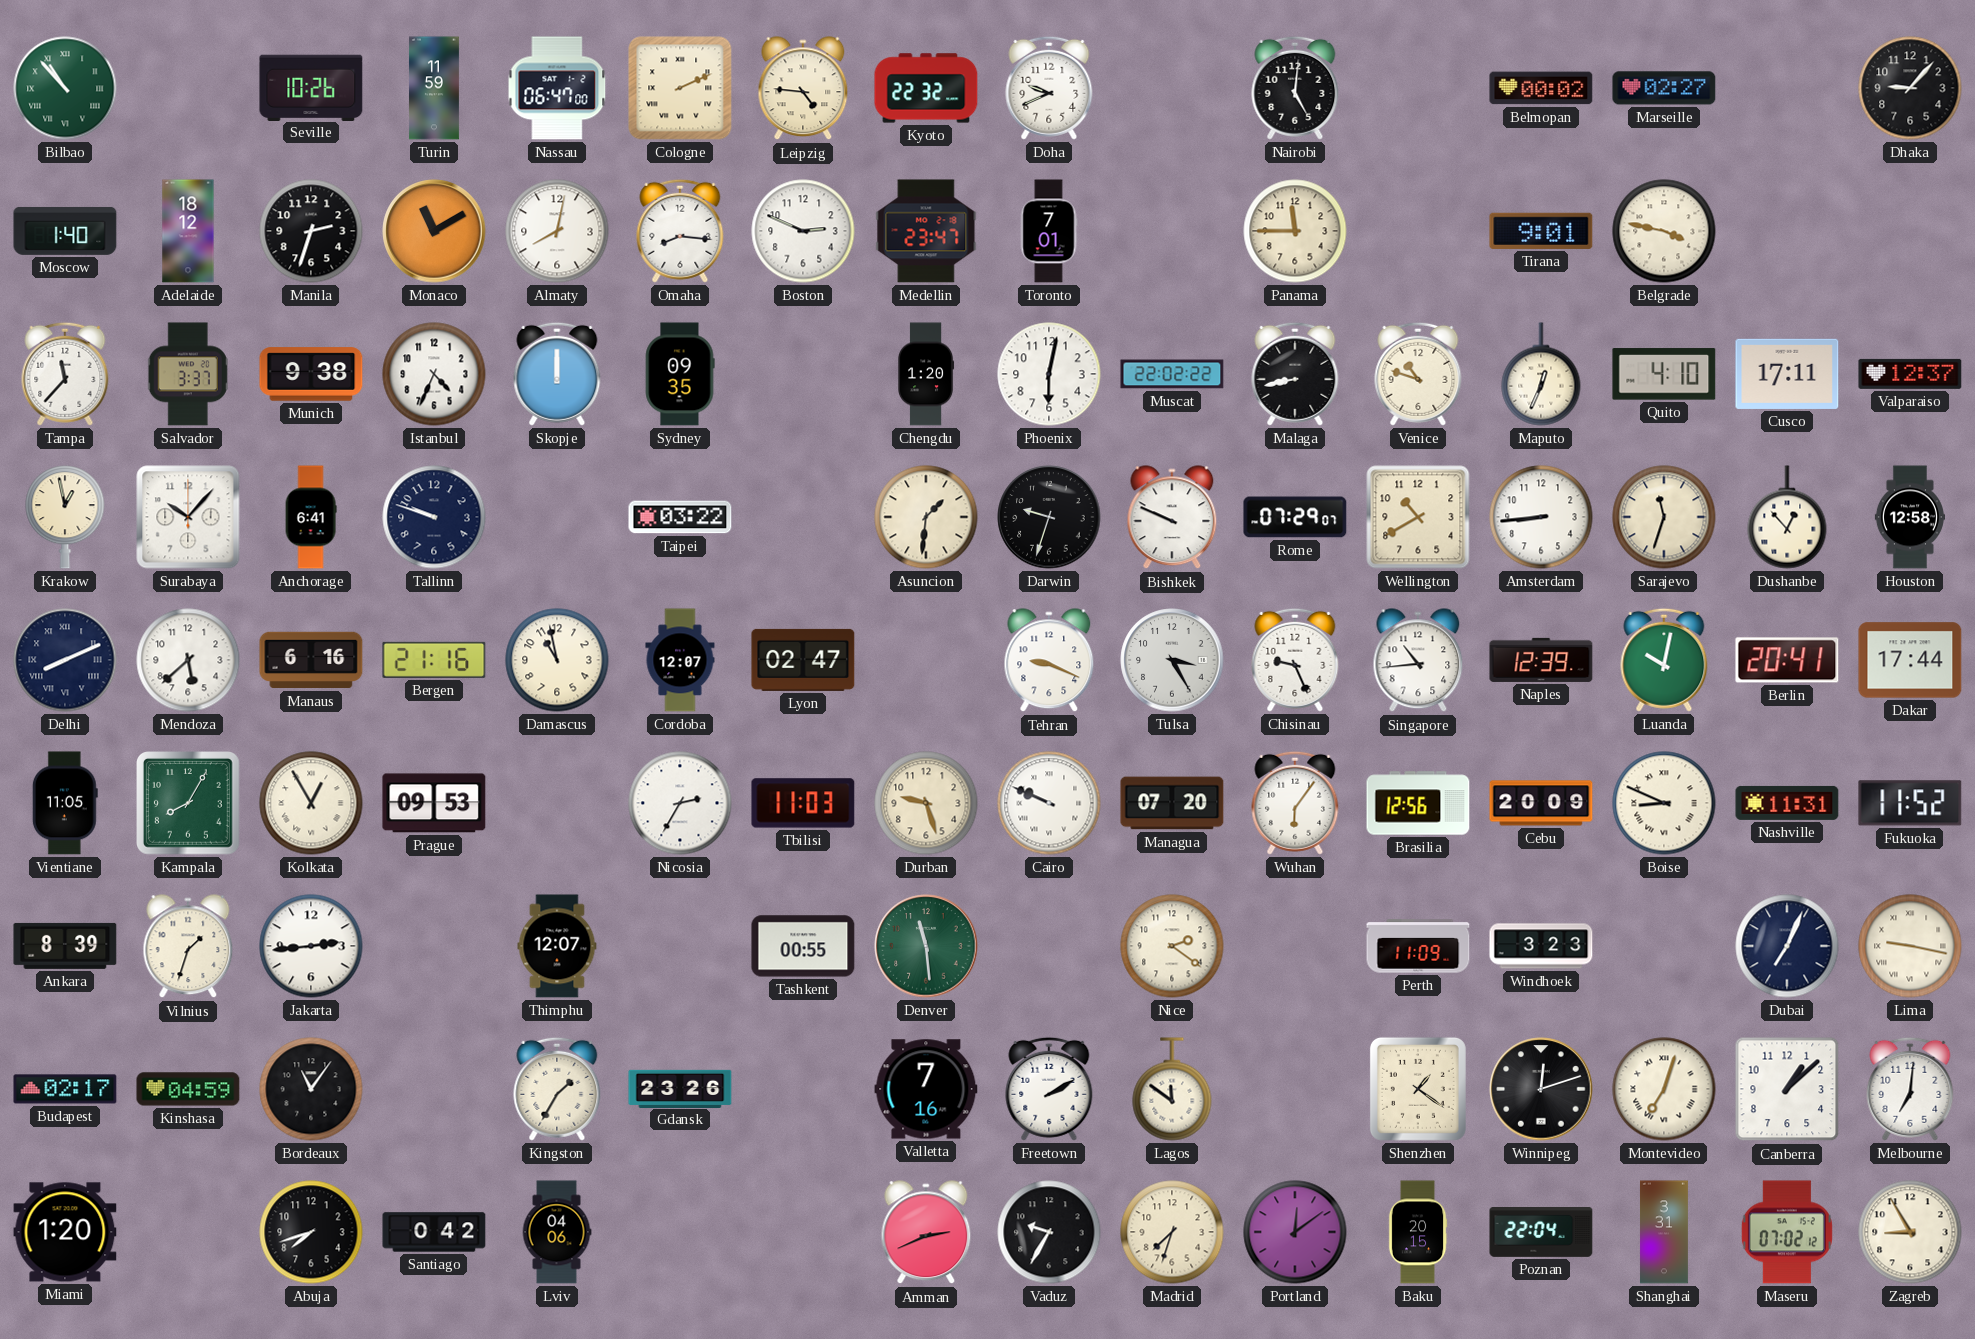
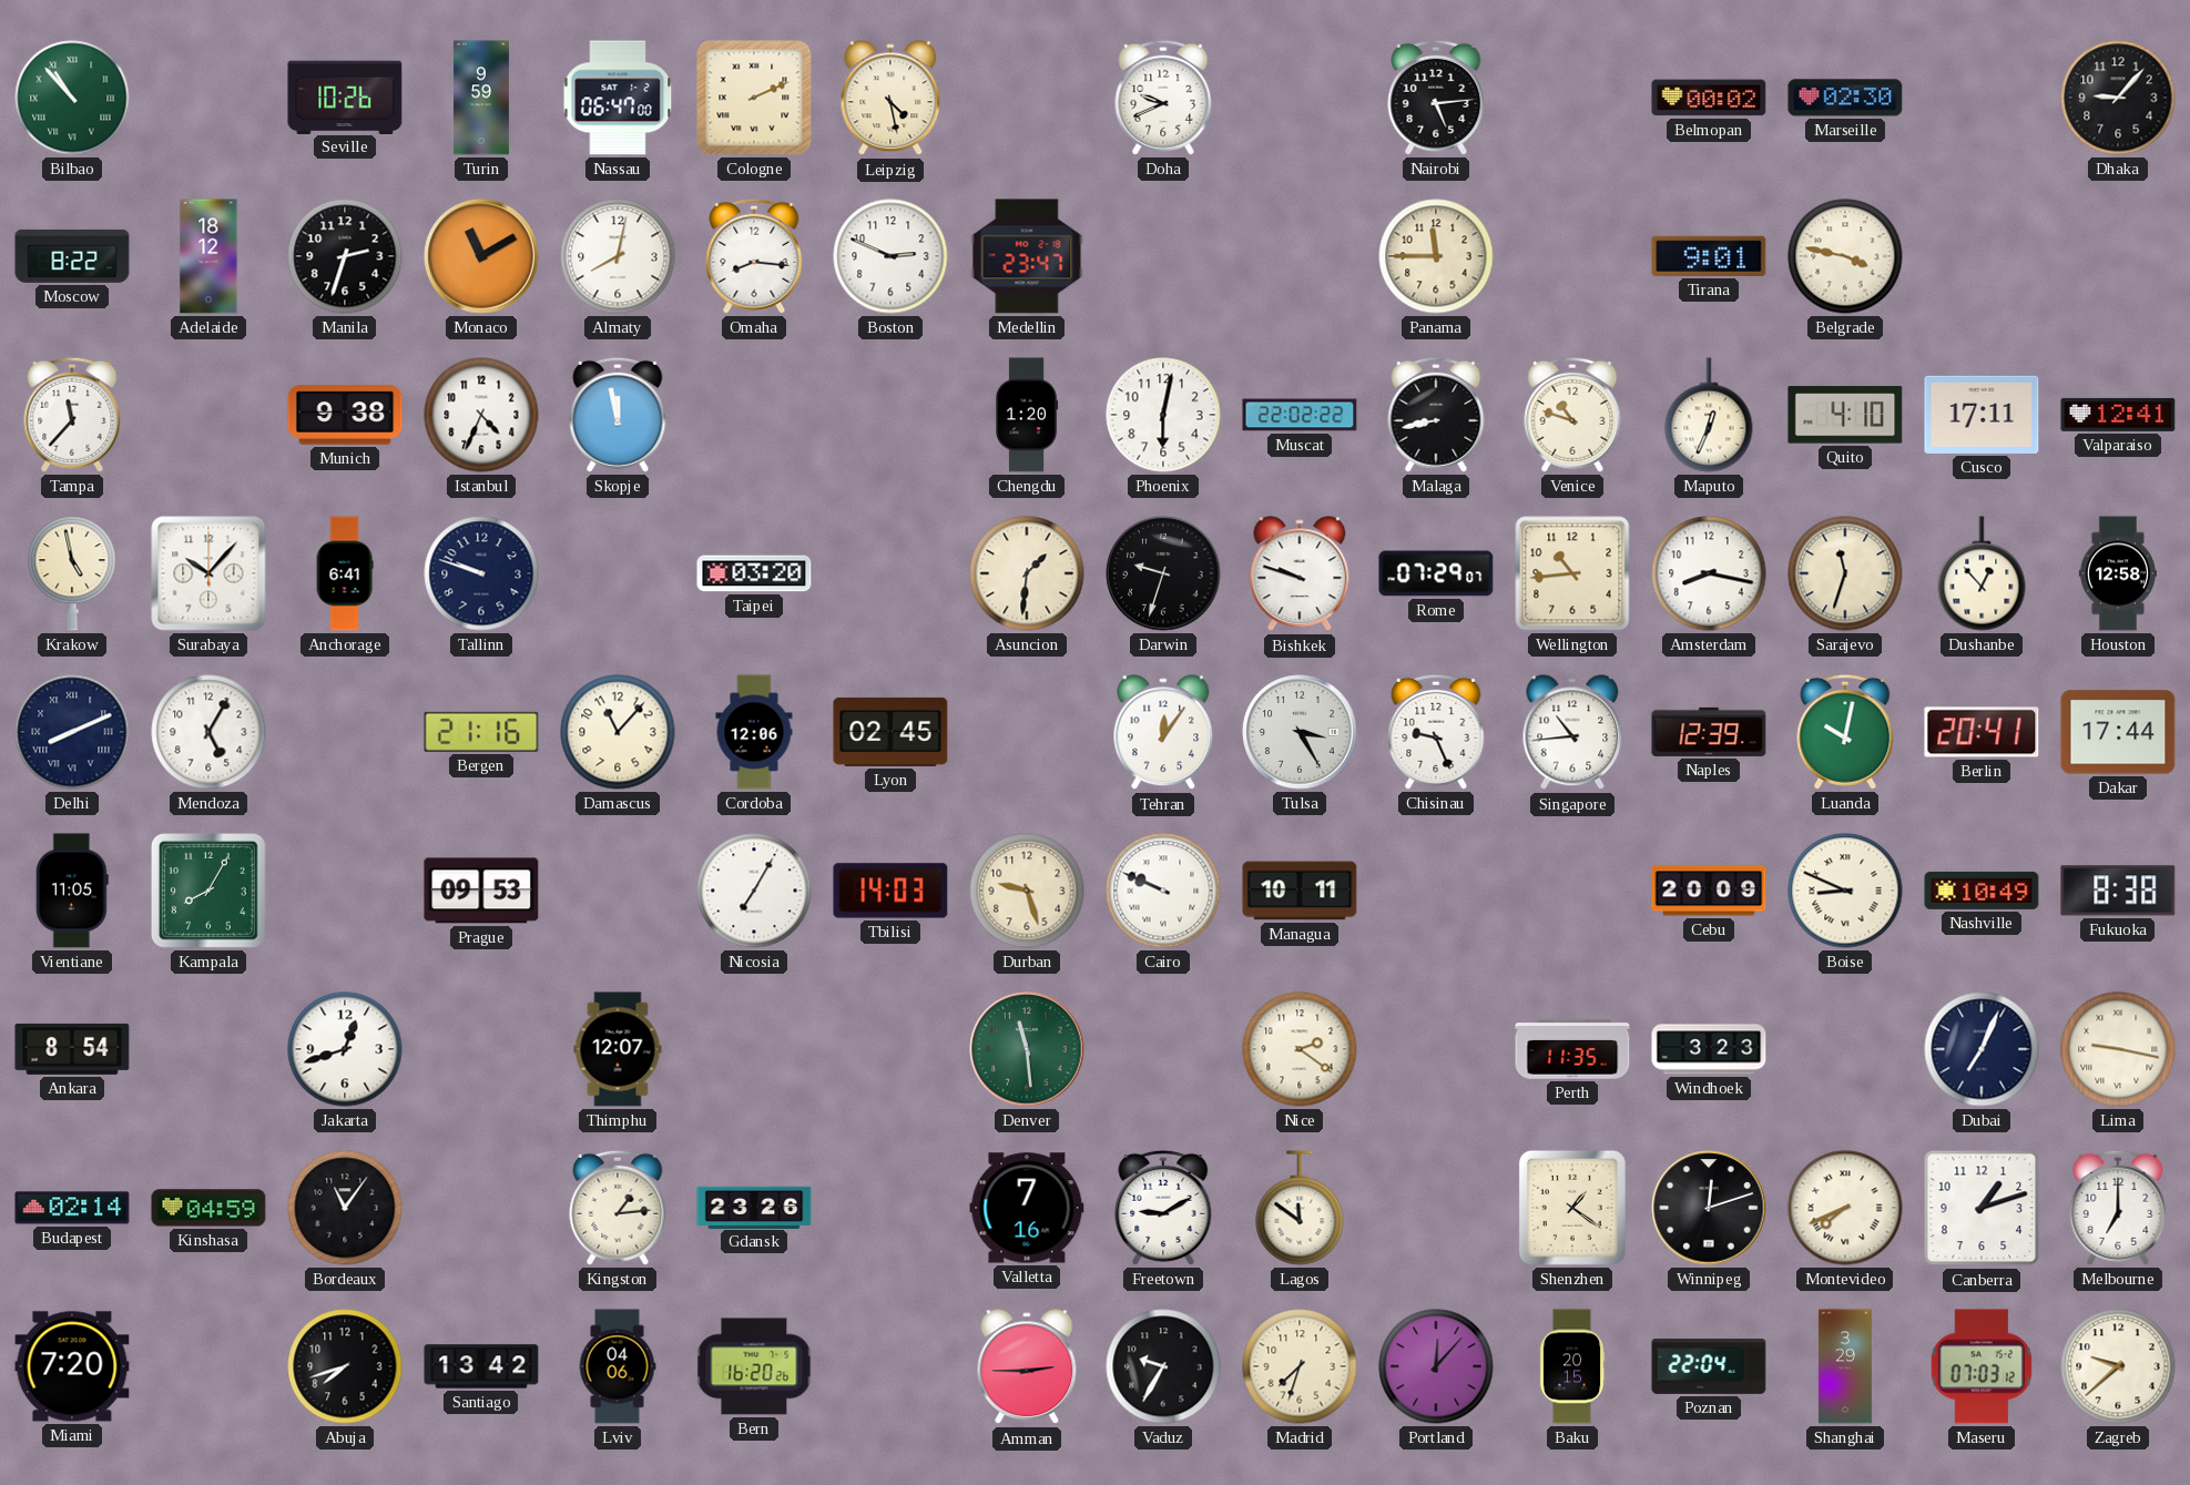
Turin: 11:59 -> 9:59
Leipzig: 4:46 -> 4:28
Kyoto: 22:32 -> none
Nairobi: 5:01 -> 5:14
Marseille: 02:27 -> 02:30
Moscow: 1:40 -> 8:22
Toronto: 7:01 -> none
Salvador: 3:37 -> none
Skopje: 12:00 -> 11:58
Sydney: 09:35 -> none
Valparaiso: 12:37 -> 12:41
Krakow: 12:58 -> 4:58
Taipei: 03:22 -> 03:20
Bishkek: 9:49 -> 9:48
Wellington: 10:40 -> 10:44
Amsterdam: 8:44 -> 8:17
Mendoza: 5:38 -> 5:05
Manaus: 6:16 -> none
Damascus: 10:58 -> 11:07
Cordoba: 12:07 -> 12:06
Lyon: 02:47 -> 02:45
Tehran: 9:19 -> 12:06
Kolkata: 12:55 -> none
Nicosia: 2:35 -> 7:05
Tbilisi: 11:03 -> 14:03
Managua: 07:20 -> 10:11
Wuhan: 6:06 -> none
Brasilia: 12:56 -> none
Nashville: 11:31 -> 10:49
Fukuoka: 11:52 -> 8:38
Ankara: 8:39 -> 8:54
Vilnius: 1:33 -> none
Jakarta: 2:44 -> 12:42
Tashkent: 00:55 -> none
Perth: 11:09 -> 11:35
Budapest: 02:17 -> 02:14
Kingston: 1:35 -> 1:14
Freetown: 2:10 -> 9:10
Montevideo: 7:03 -> 7:41
Canberra: 1:08 -> 1:12
Melbourne: 7:01 -> 7:00
Miami: 1:20 -> 7:20
Santiago: 0:42 -> 13:42
Bern: none -> 16:20
Amman: 2:41 -> 2:45
Portland: 12:09 -> 12:07
Shanghai: 3:31 -> 3:29
Maseru: 07:02 -> 07:03
Zagreb: 8:55 -> 9:38
